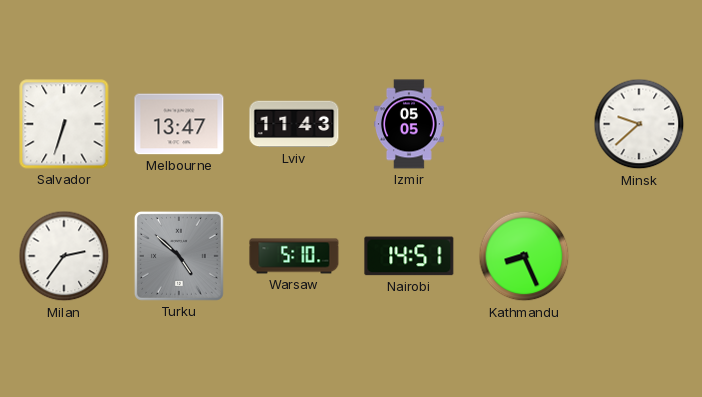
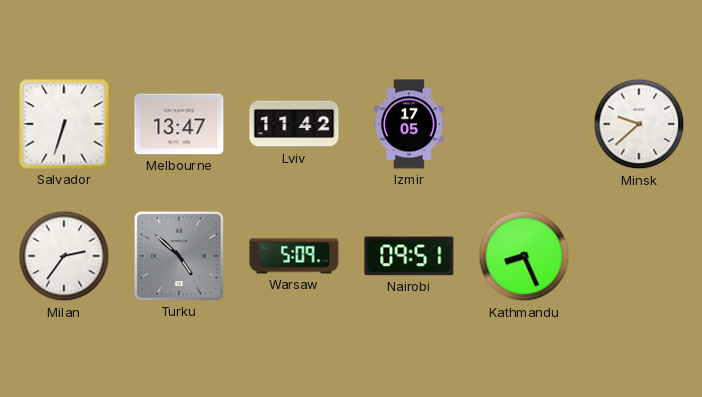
Lviv: 11:43 -> 11:42
Izmir: 05:05 -> 17:05
Warsaw: 5:10 -> 5:09
Nairobi: 14:51 -> 09:51
